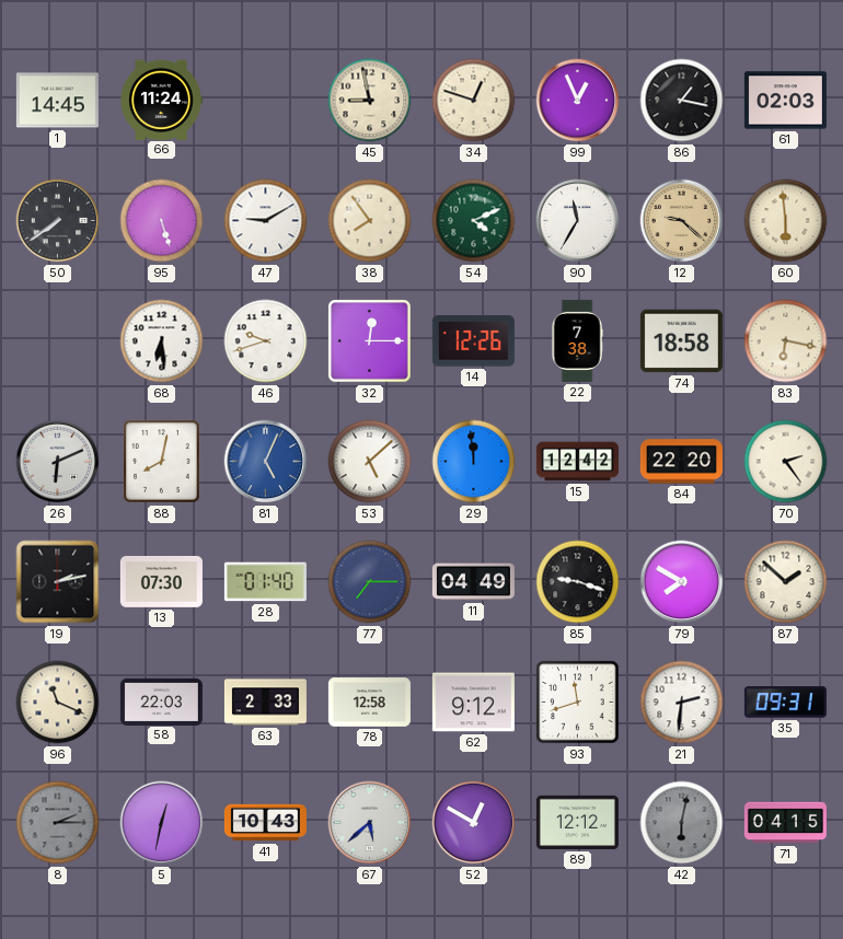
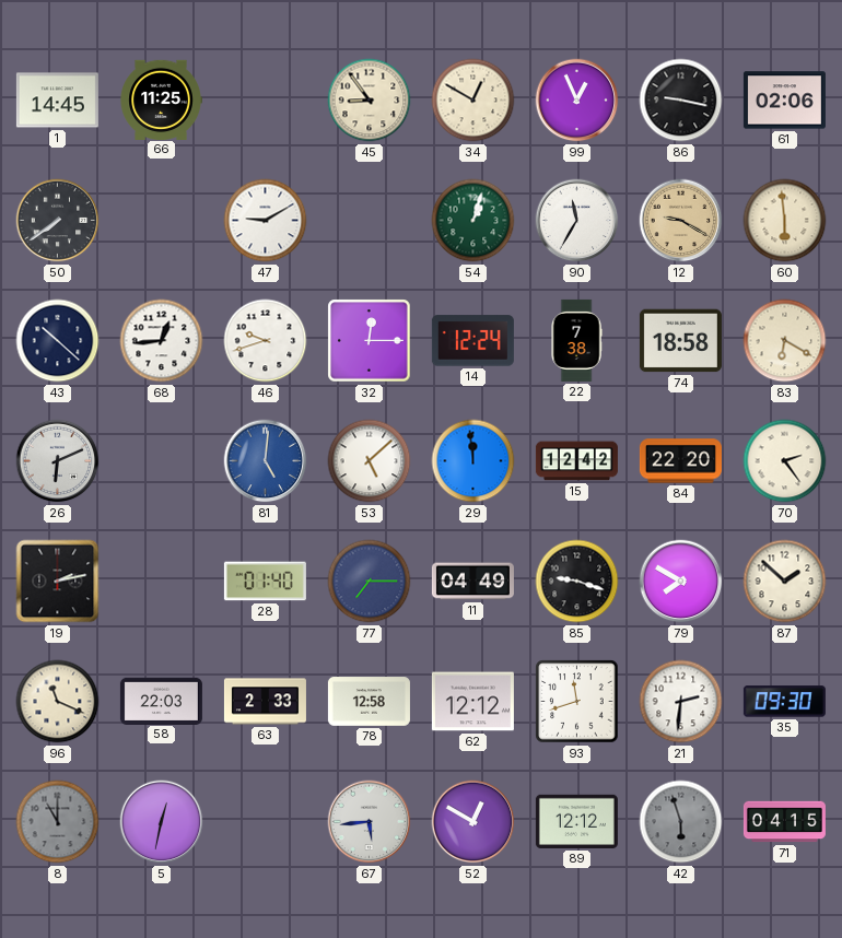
66: 11:24 -> 11:25
45: 8:58 -> 8:54
34: 12:48 -> 12:50
86: 1:17 -> 9:17
61: 02:03 -> 02:06
95: 5:27 -> none
38: 7:54 -> none
54: 4:11 -> 1:03
12: 9:22 -> 9:20
43: none -> 10:22
68: 6:29 -> 12:44
14: 12:26 -> 12:24
83: 6:17 -> 6:20
88: 8:02 -> none
81: 5:04 -> 5:01
13: 07:30 -> none
62: 9:12 -> 12:12
35: 09:31 -> 09:30
8: 2:15 -> 11:00
41: 10:43 -> none
67: 5:38 -> 5:44
42: 6:02 -> 5:57
